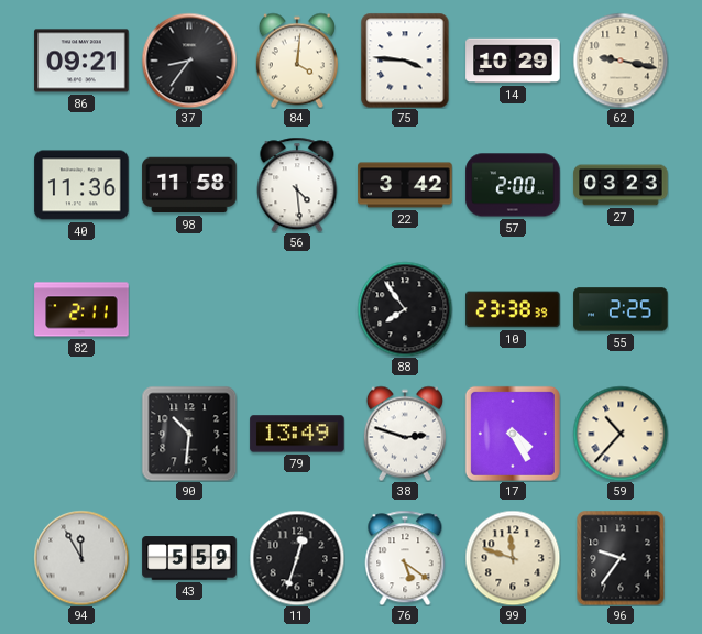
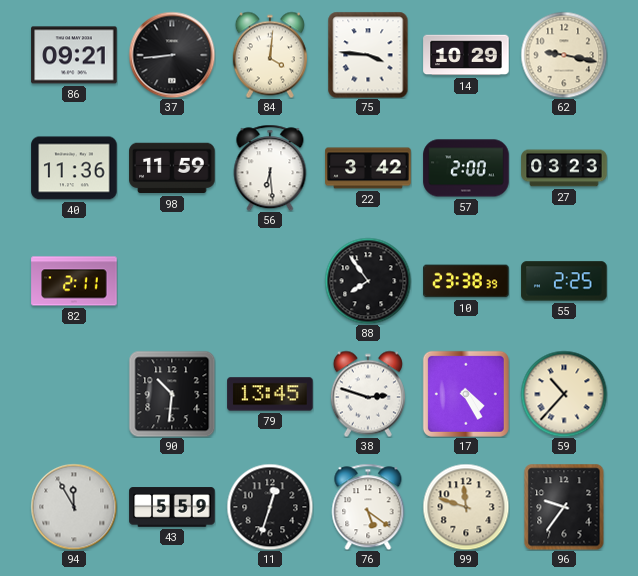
37: 8:36 -> 8:44
98: 11:58 -> 11:59
56: 4:29 -> 6:29
79: 13:49 -> 13:45
